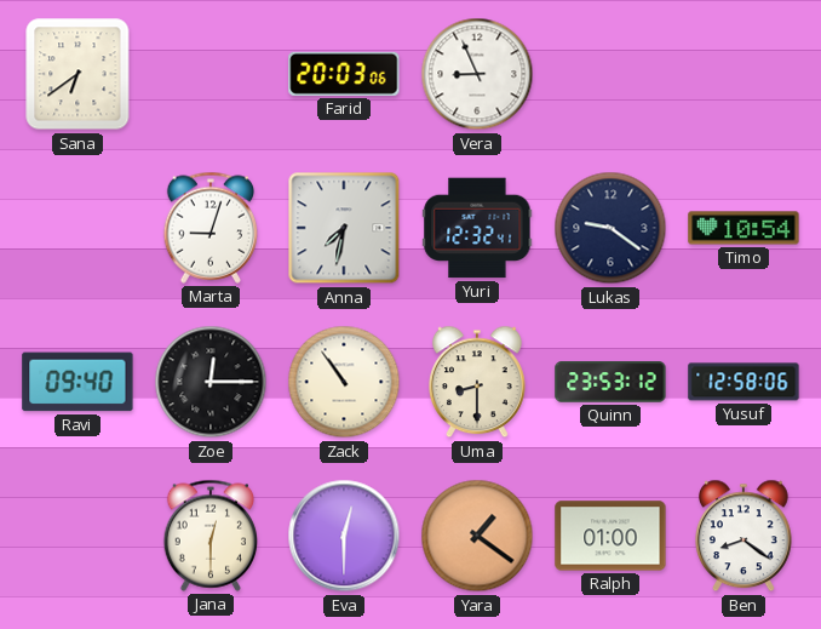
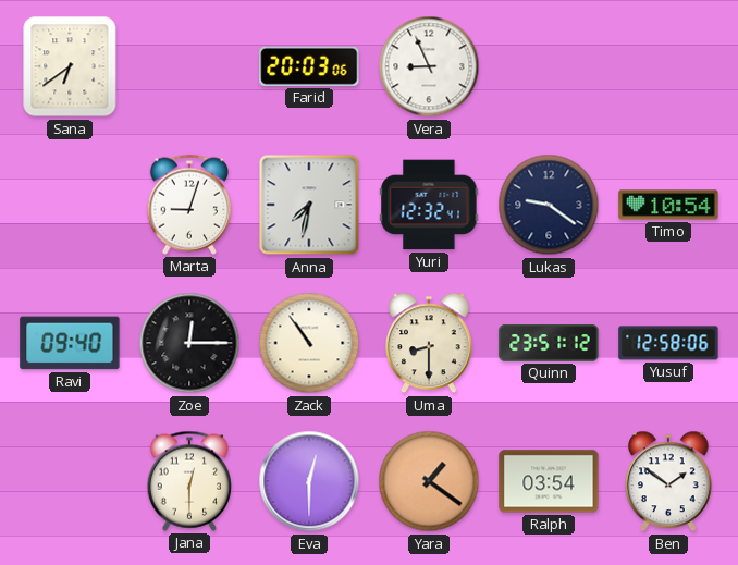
Quinn: 23:53 -> 23:51
Ralph: 01:00 -> 03:54
Ben: 8:21 -> 1:51
